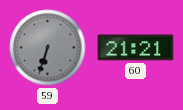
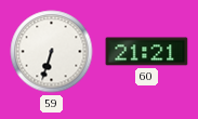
59 dial: grey -> white
